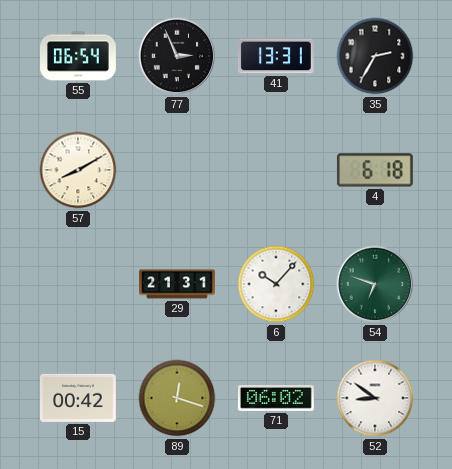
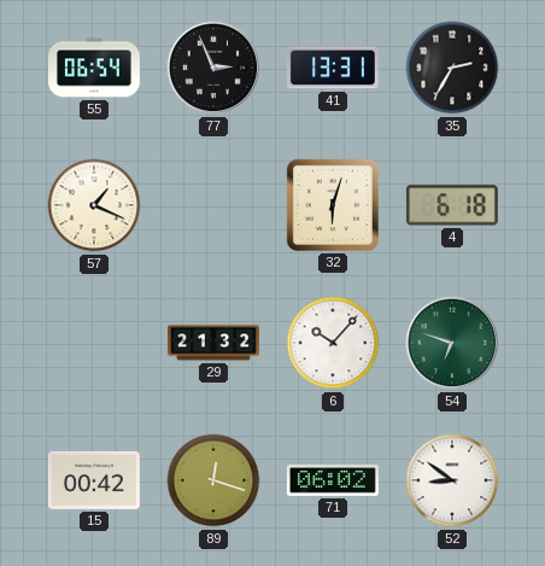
57: 8:10 -> 1:19
32: none -> 6:03
29: 21:31 -> 21:32
